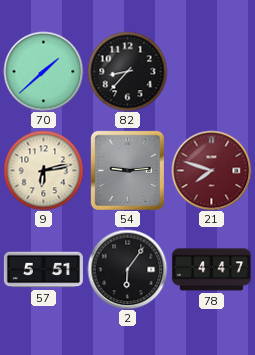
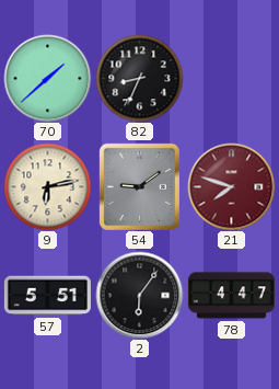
82: 8:37 -> 8:34
54: 9:14 -> 9:09
